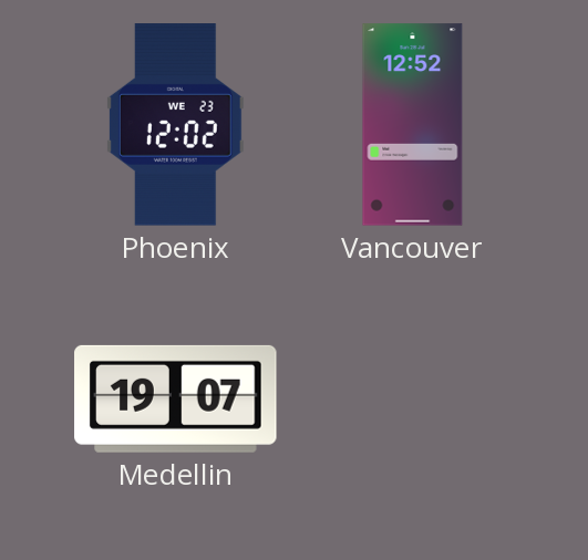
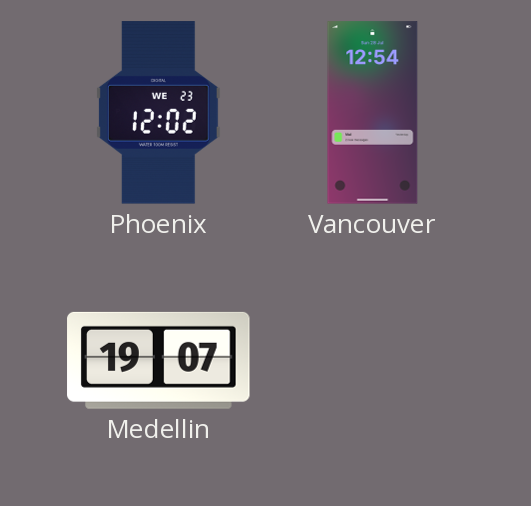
Vancouver: 12:52 -> 12:54
